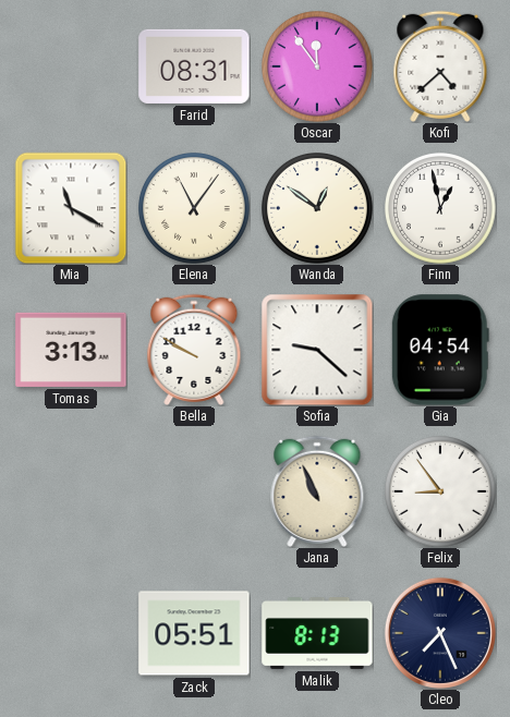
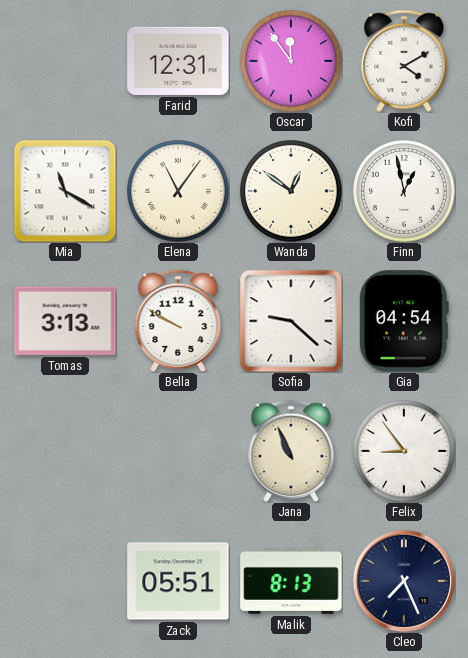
Farid: 08:31 -> 12:31
Kofi: 4:38 -> 4:10
